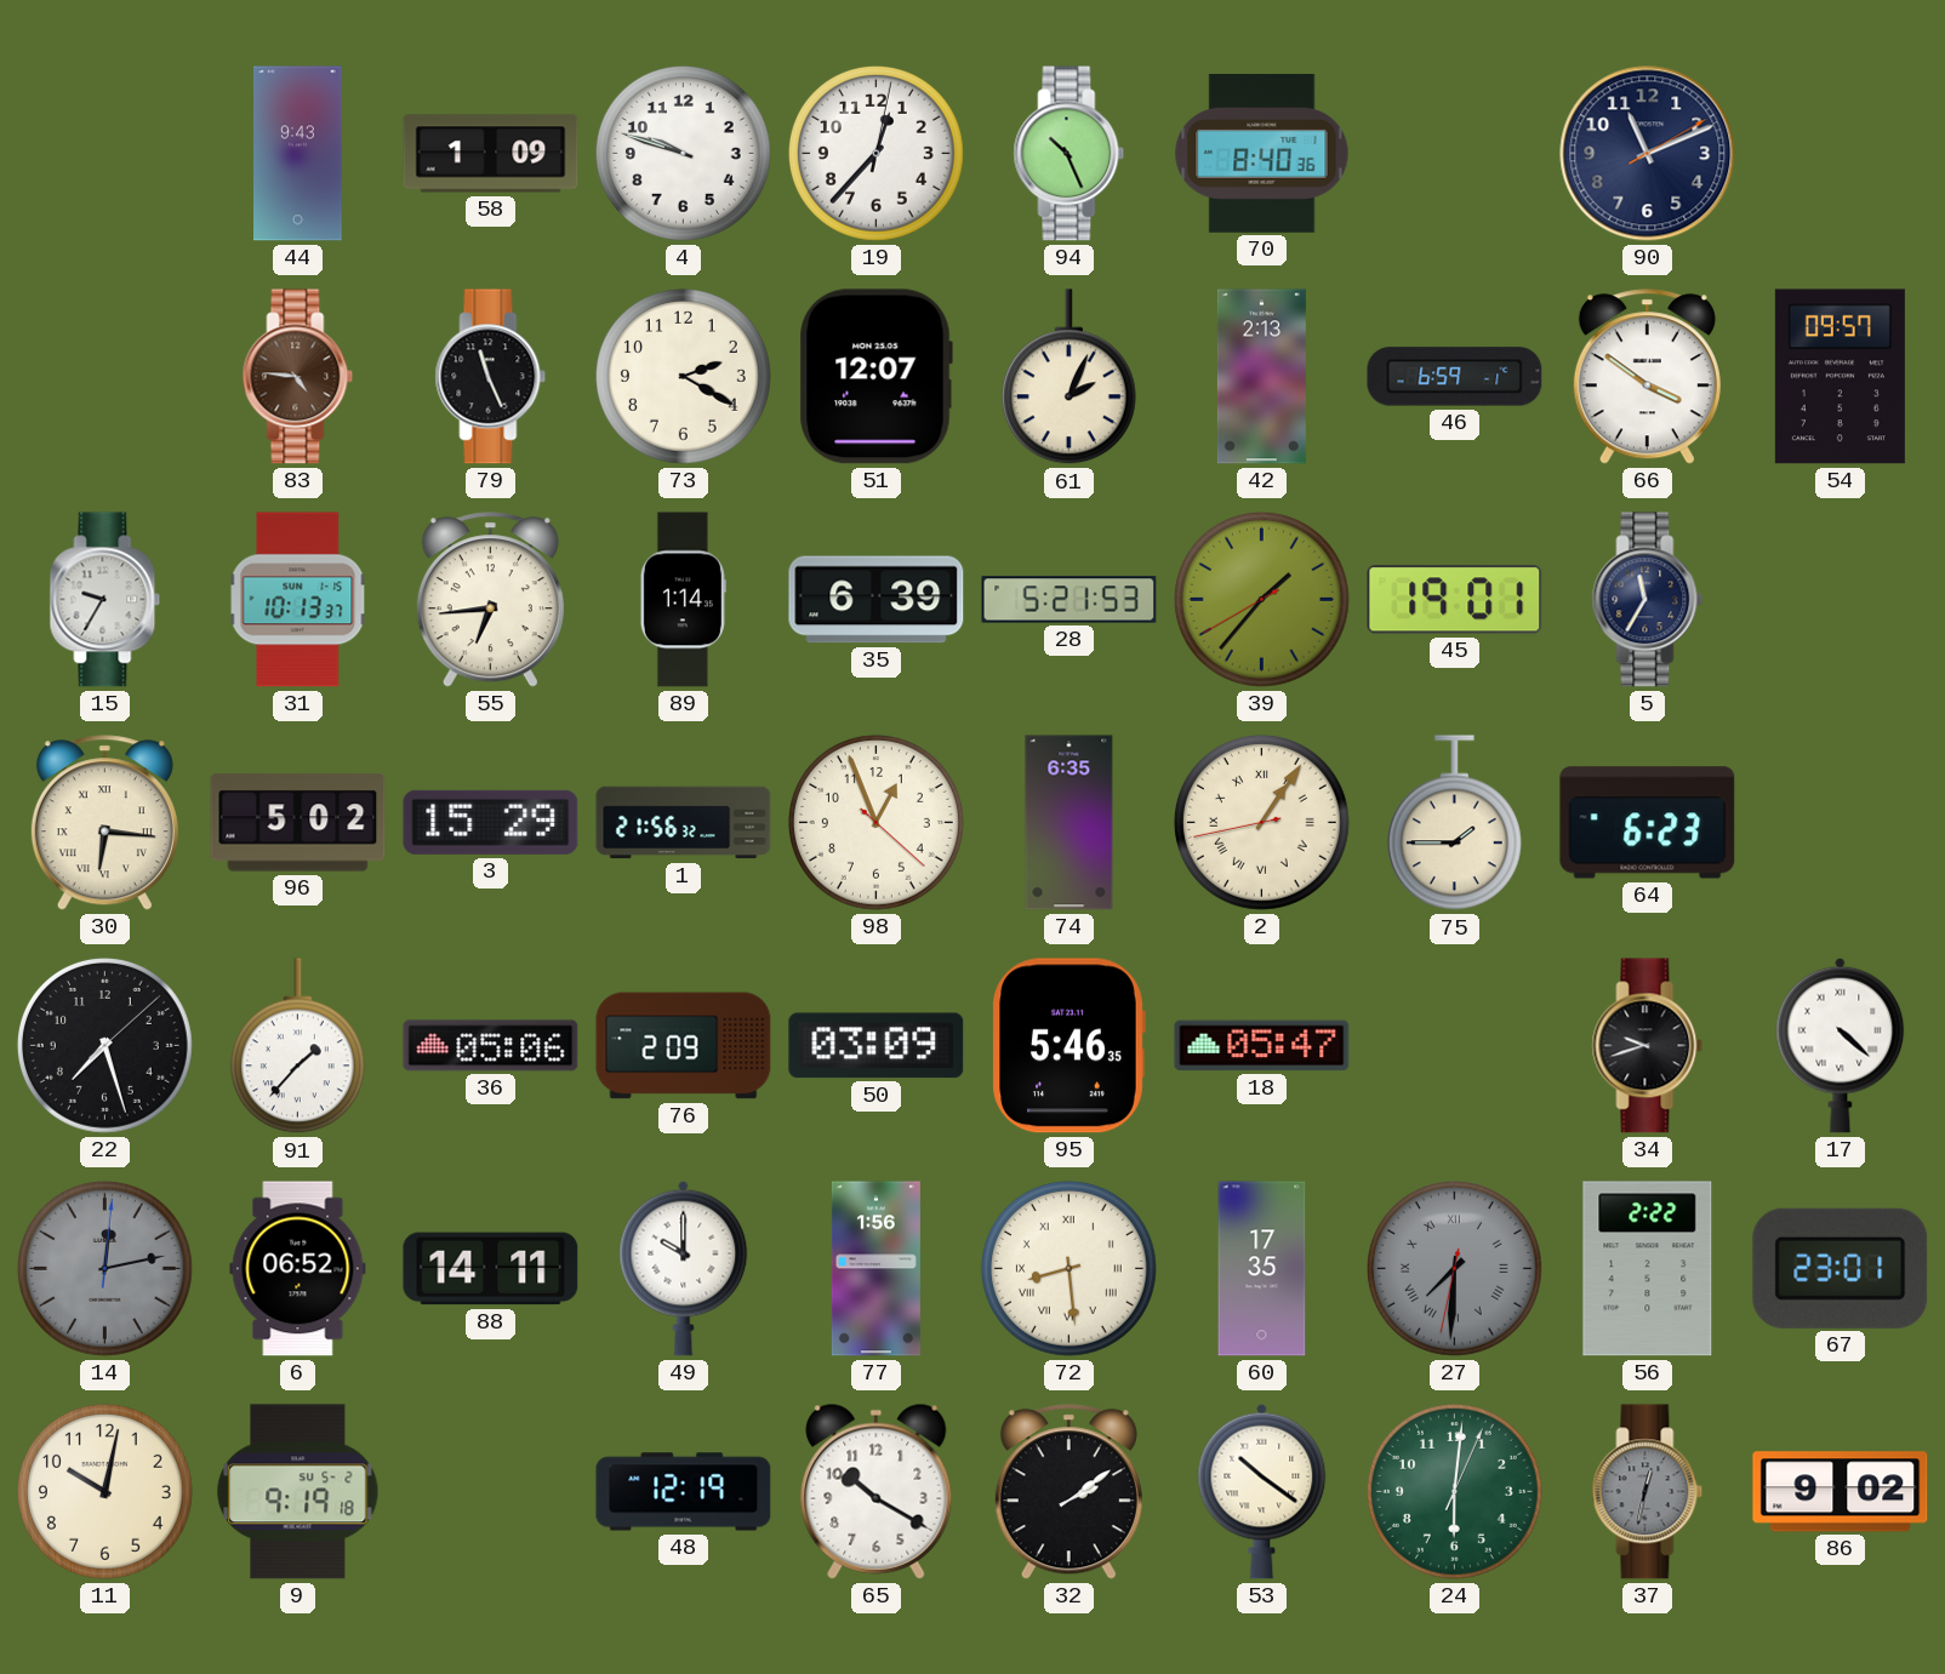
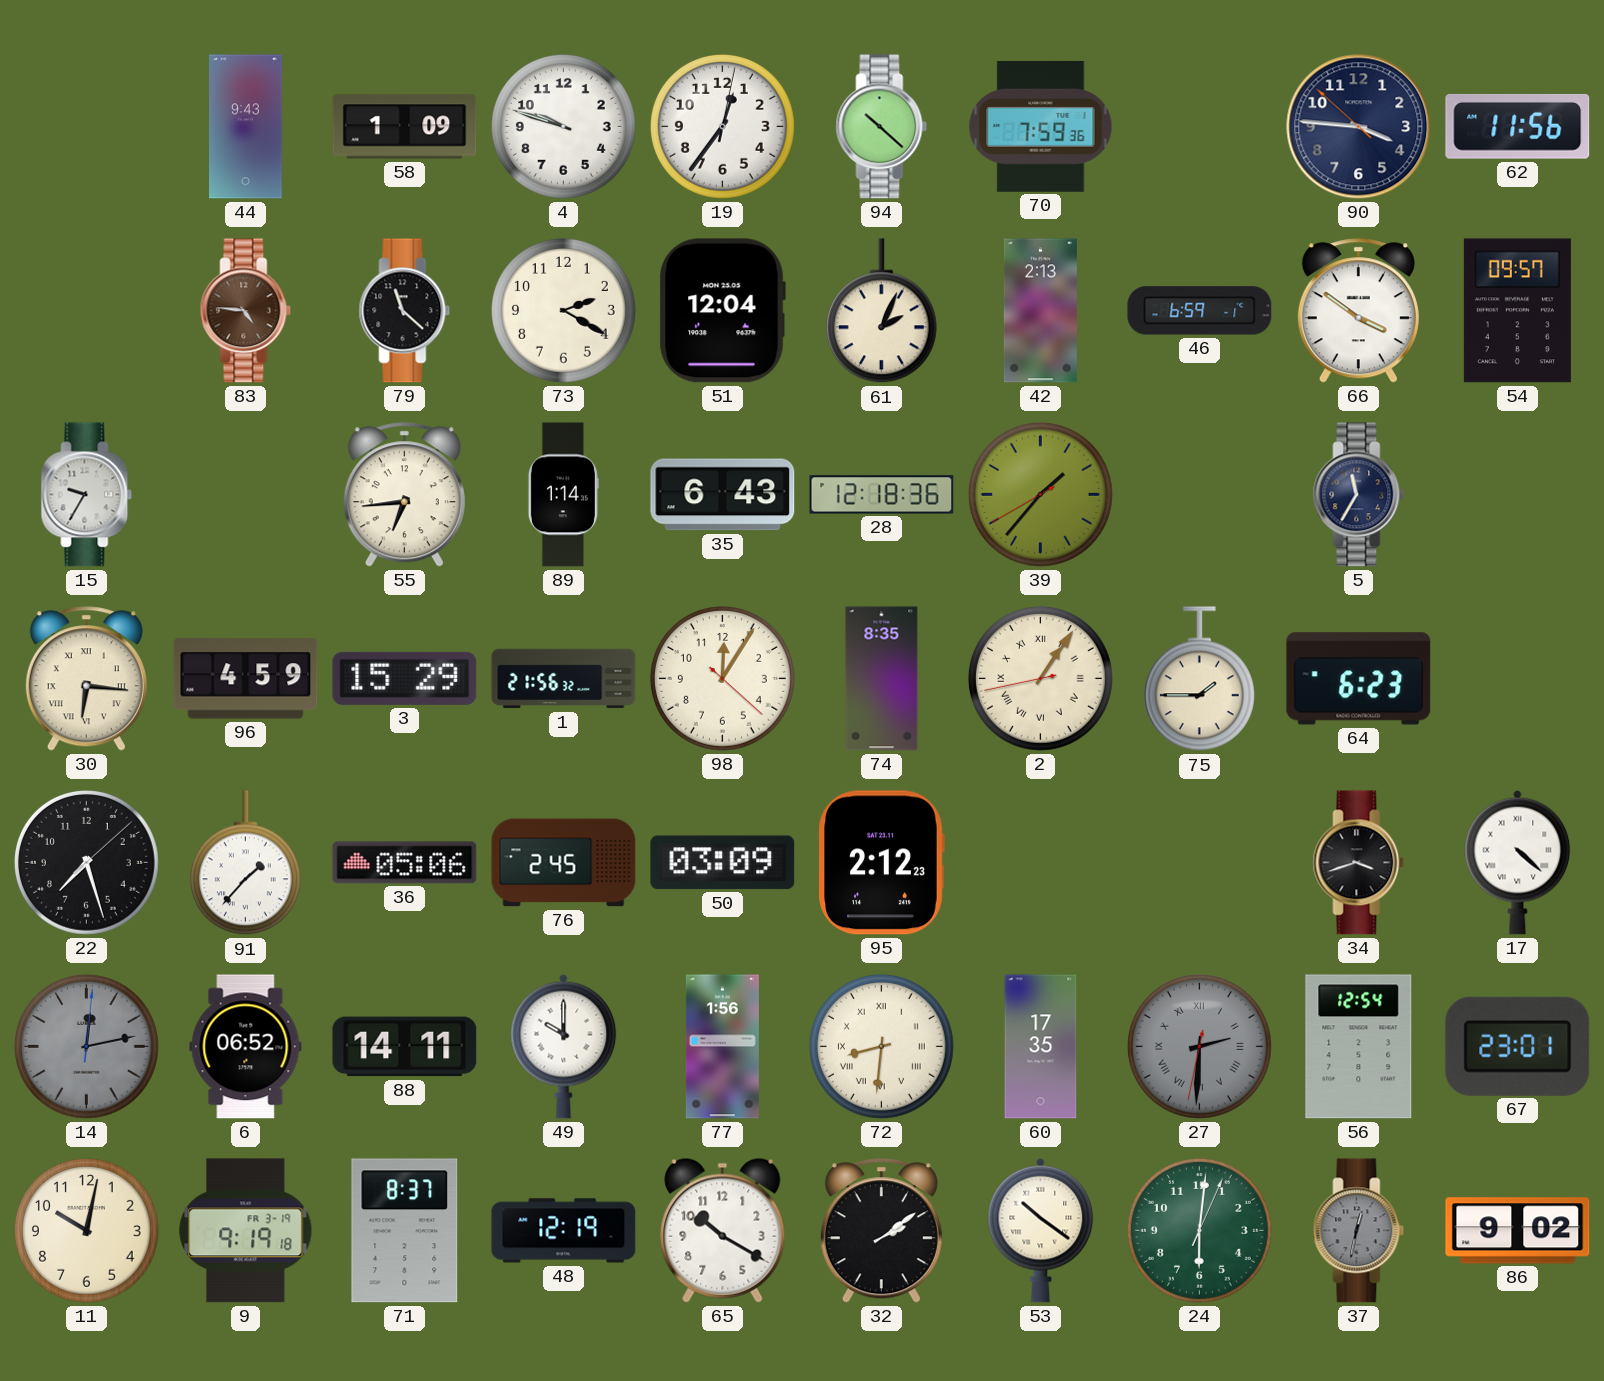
19: 12:37 -> 12:36
94: 10:26 -> 10:22
70: 8:40 -> 7:59
90: 11:11 -> 3:45
62: none -> 11:56
79: 11:26 -> 11:22
51: 12:07 -> 12:04
31: 10:13 -> none
35: 6:39 -> 6:43
28: 5:21 -> 12:18
45: 19:01 -> none
96: 5:02 -> 4:59
98: 12:56 -> 12:05
74: 6:35 -> 8:35
76: 2:09 -> 2:45
95: 5:46 -> 2:12
18: 05:47 -> none
34: 9:42 -> 3:42
72: 8:29 -> 8:31
27: 7:30 -> 2:30
56: 2:22 -> 12:54
9 date: SU 5-2 -> FR 3-19
71: none -> 8:37
